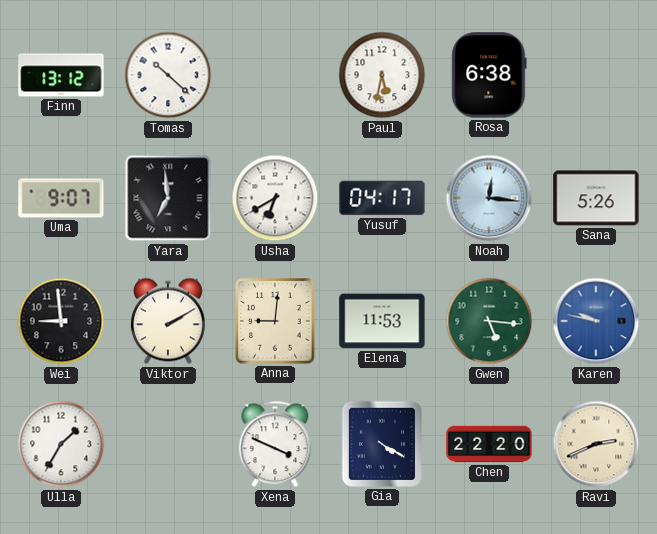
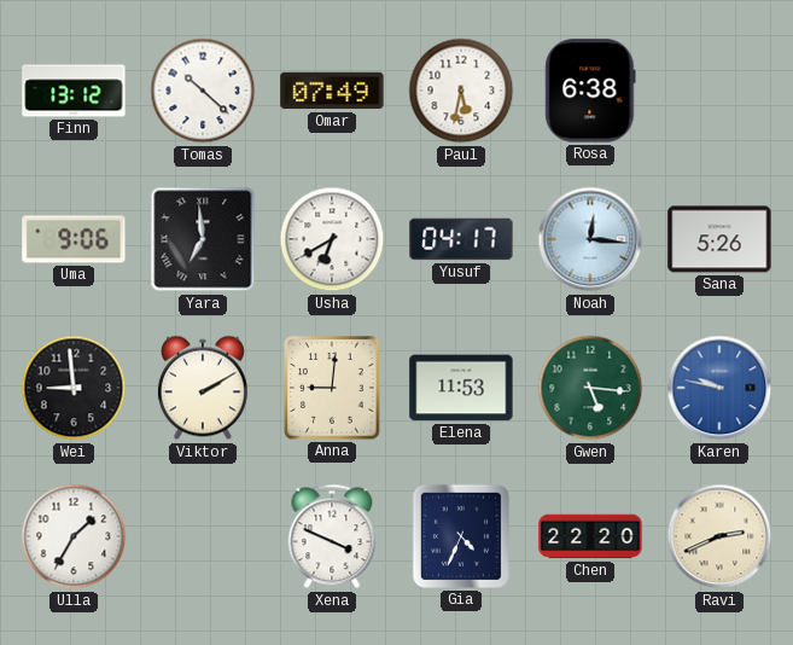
Omar: none -> 07:49
Uma: 9:07 -> 9:06
Gia: 4:20 -> 4:34
